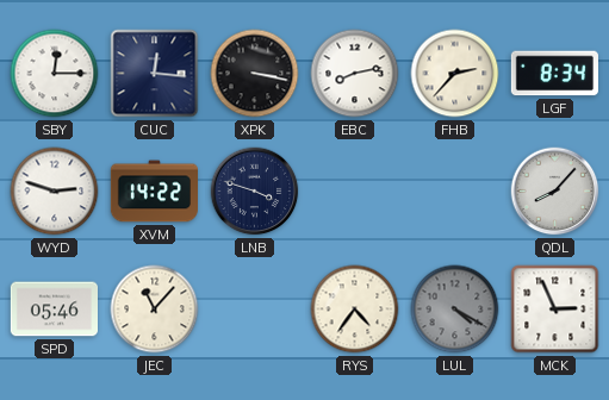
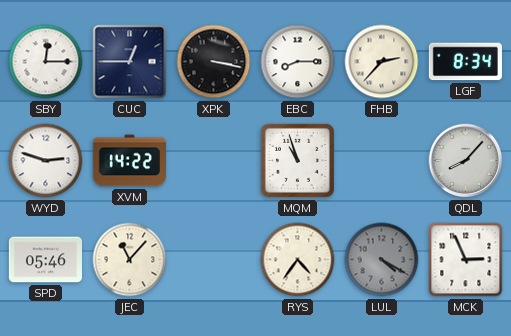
CUC: 12:16 -> 12:45
EBC: 8:13 -> 8:15
LNB: 3:48 -> none
MQM: none -> 10:57
